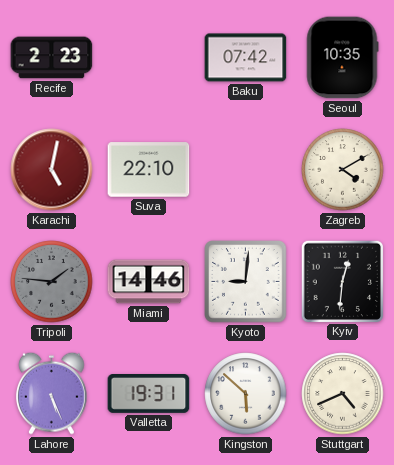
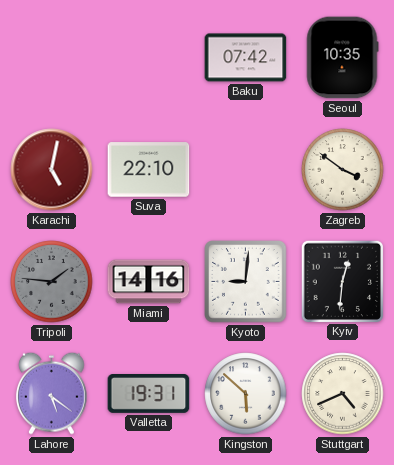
Recife: 2:23 -> none
Zagreb: 4:10 -> 3:51
Miami: 14:46 -> 14:16
Lahore: 5:26 -> 5:21
